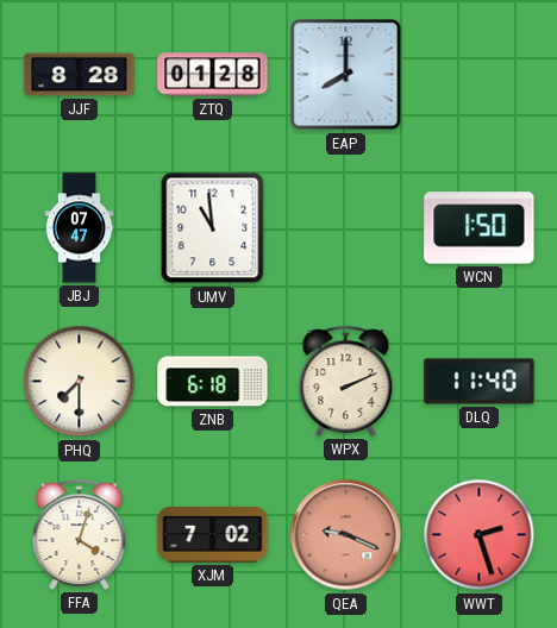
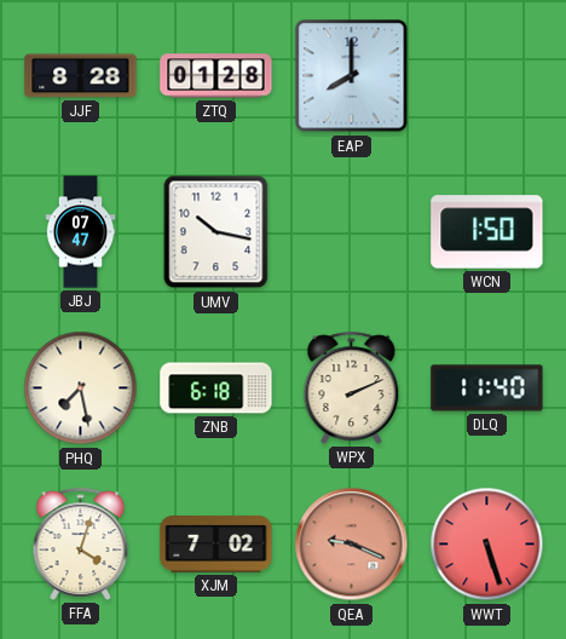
UMV: 10:59 -> 10:17
PHQ: 7:30 -> 7:28
WWT: 2:27 -> 5:27
